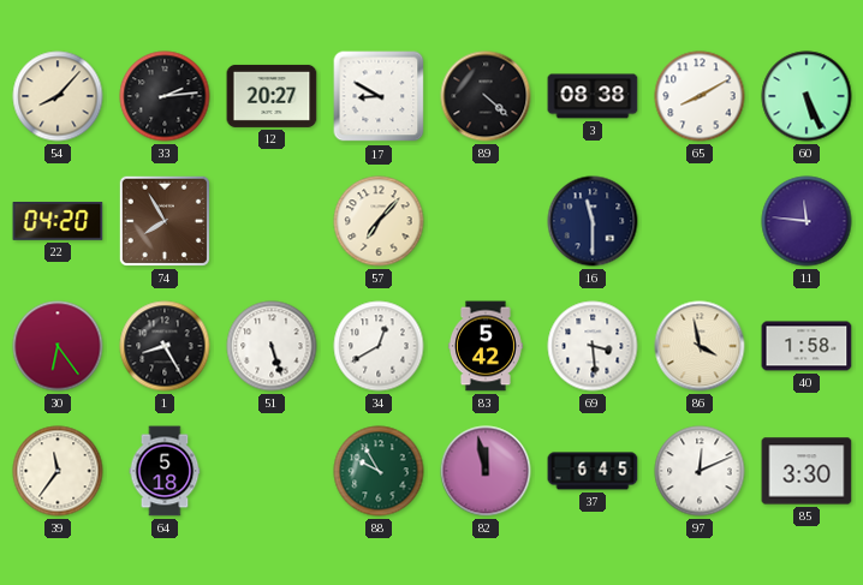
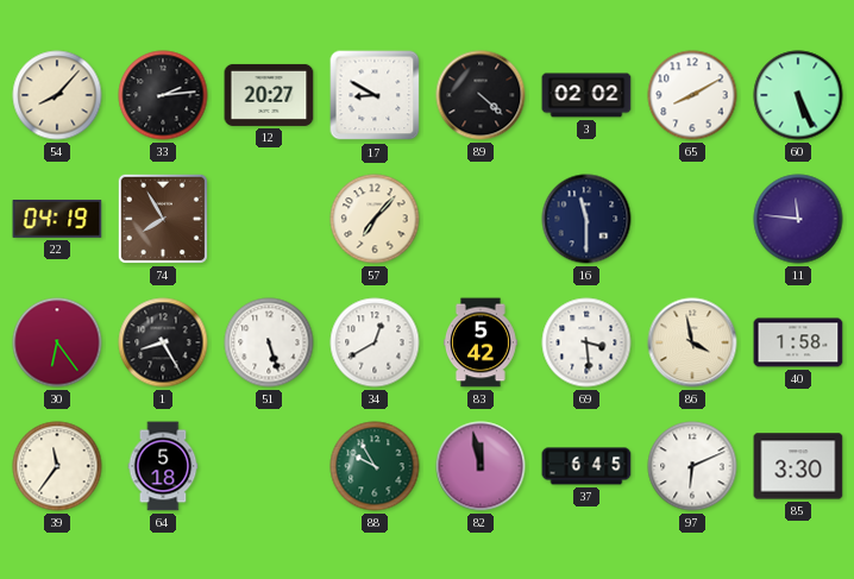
3: 08:38 -> 02:02
22: 04:20 -> 04:19
97: 12:11 -> 6:11
